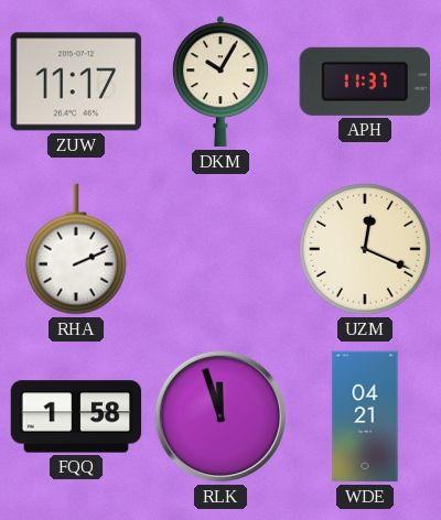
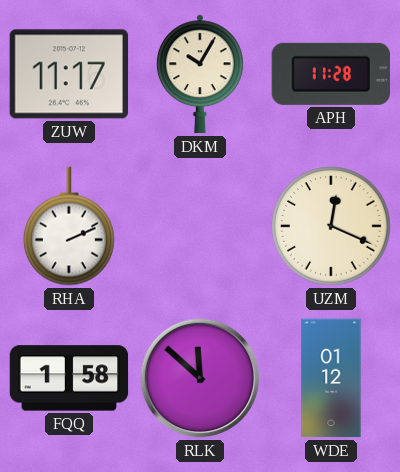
APH: 11:37 -> 11:28
RLK: 11:57 -> 11:52
WDE: 04:21 -> 01:12
